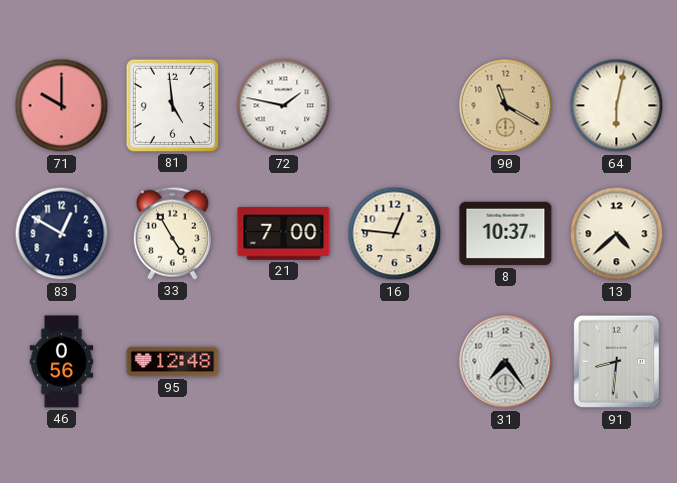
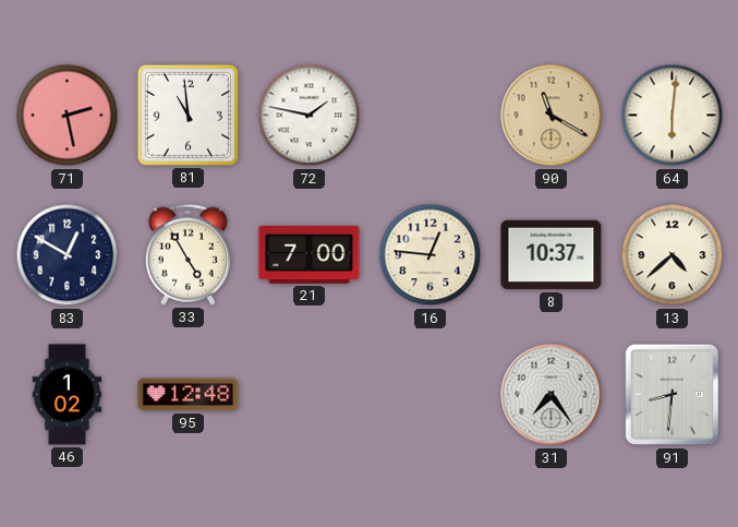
71: 10:00 -> 2:28
81: 4:59 -> 10:59
64: 6:02 -> 6:01
46: 0:56 -> 1:02
